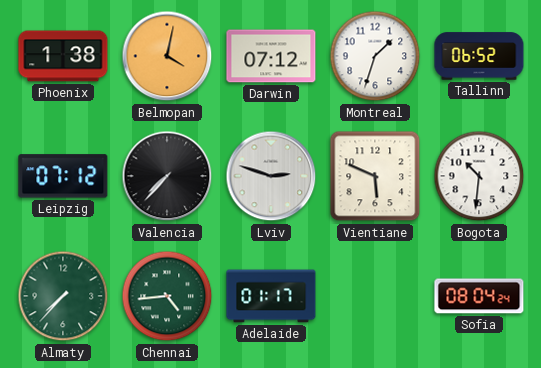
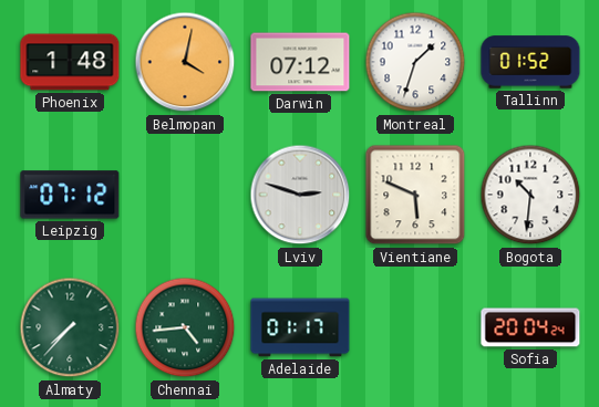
Phoenix: 1:38 -> 1:48
Tallinn: 06:52 -> 01:52
Valencia: 7:37 -> none
Sofia: 08:04 -> 20:04
